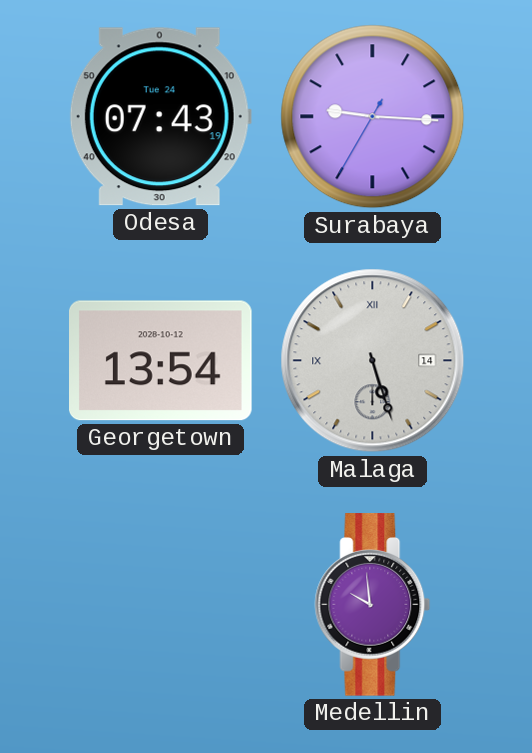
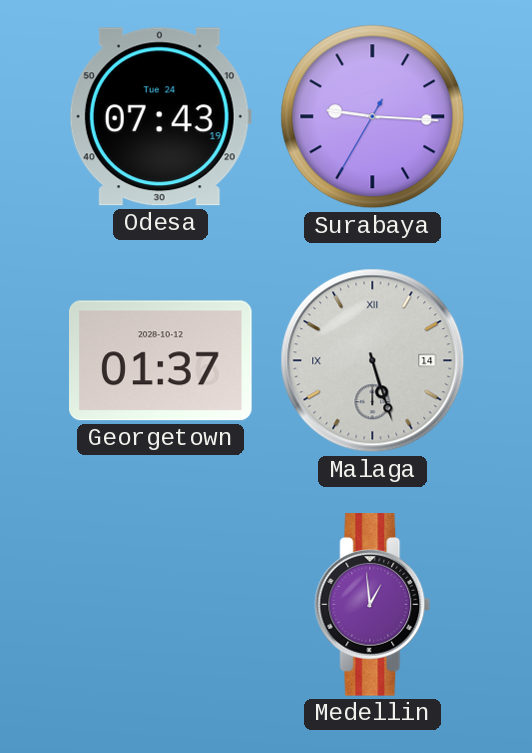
Georgetown: 13:54 -> 01:37
Medellin: 9:59 -> 12:59
